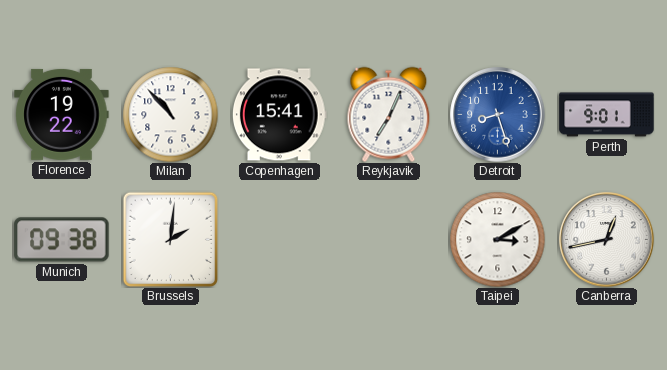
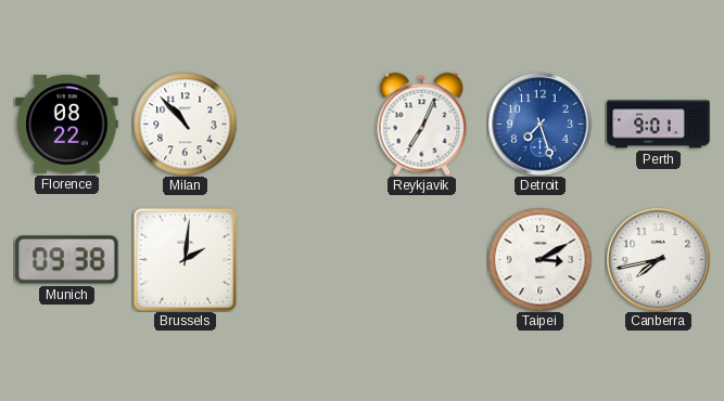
Florence: 19:22 -> 08:22
Copenhagen: 15:41 -> none
Detroit: 8:27 -> 7:27
Canberra: 12:43 -> 7:43
